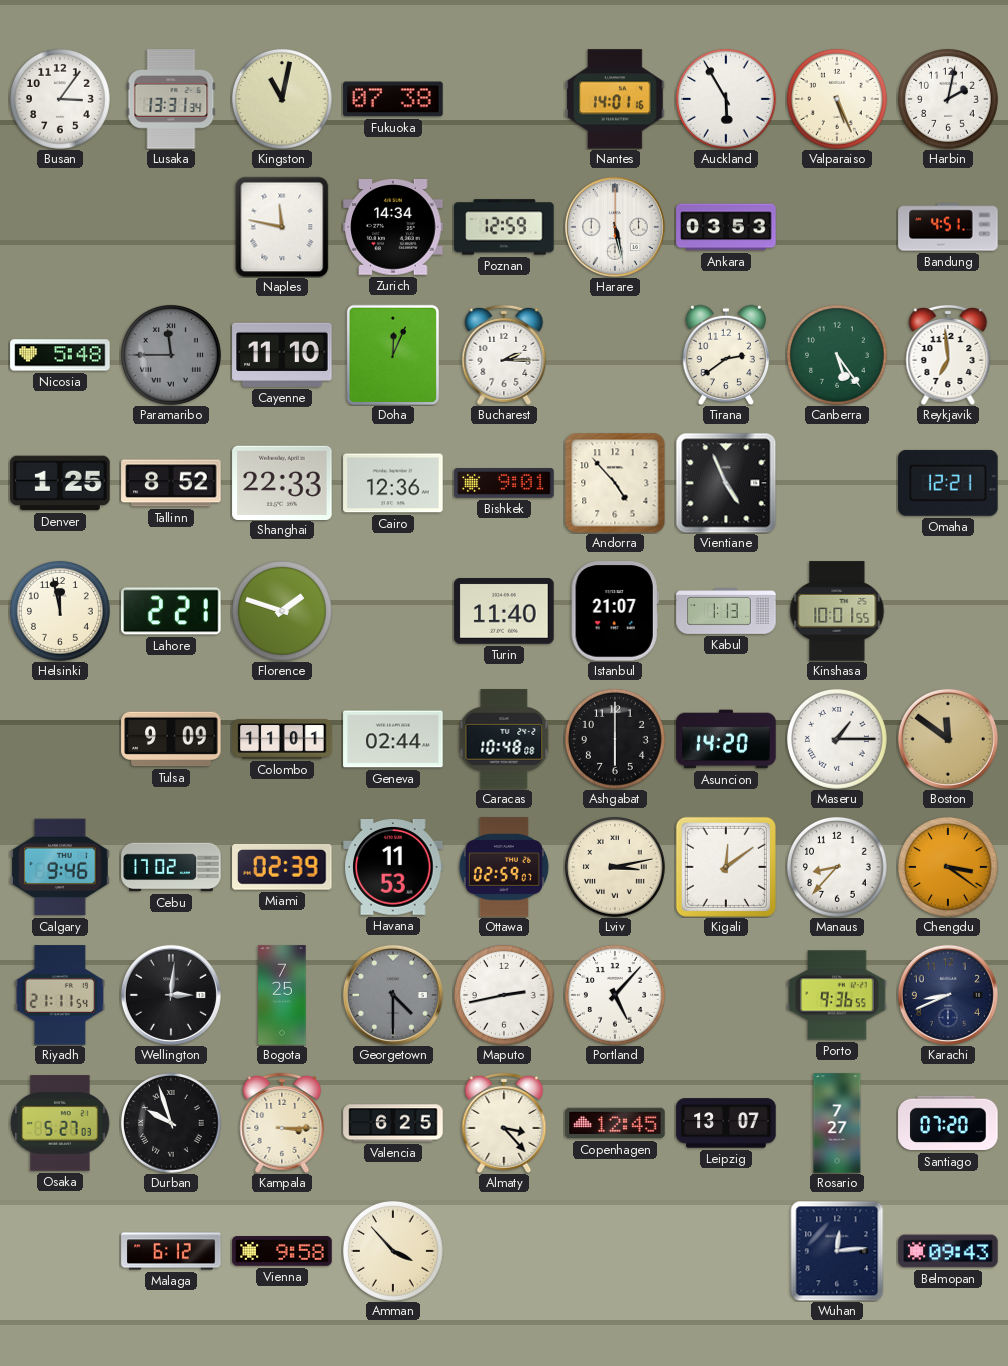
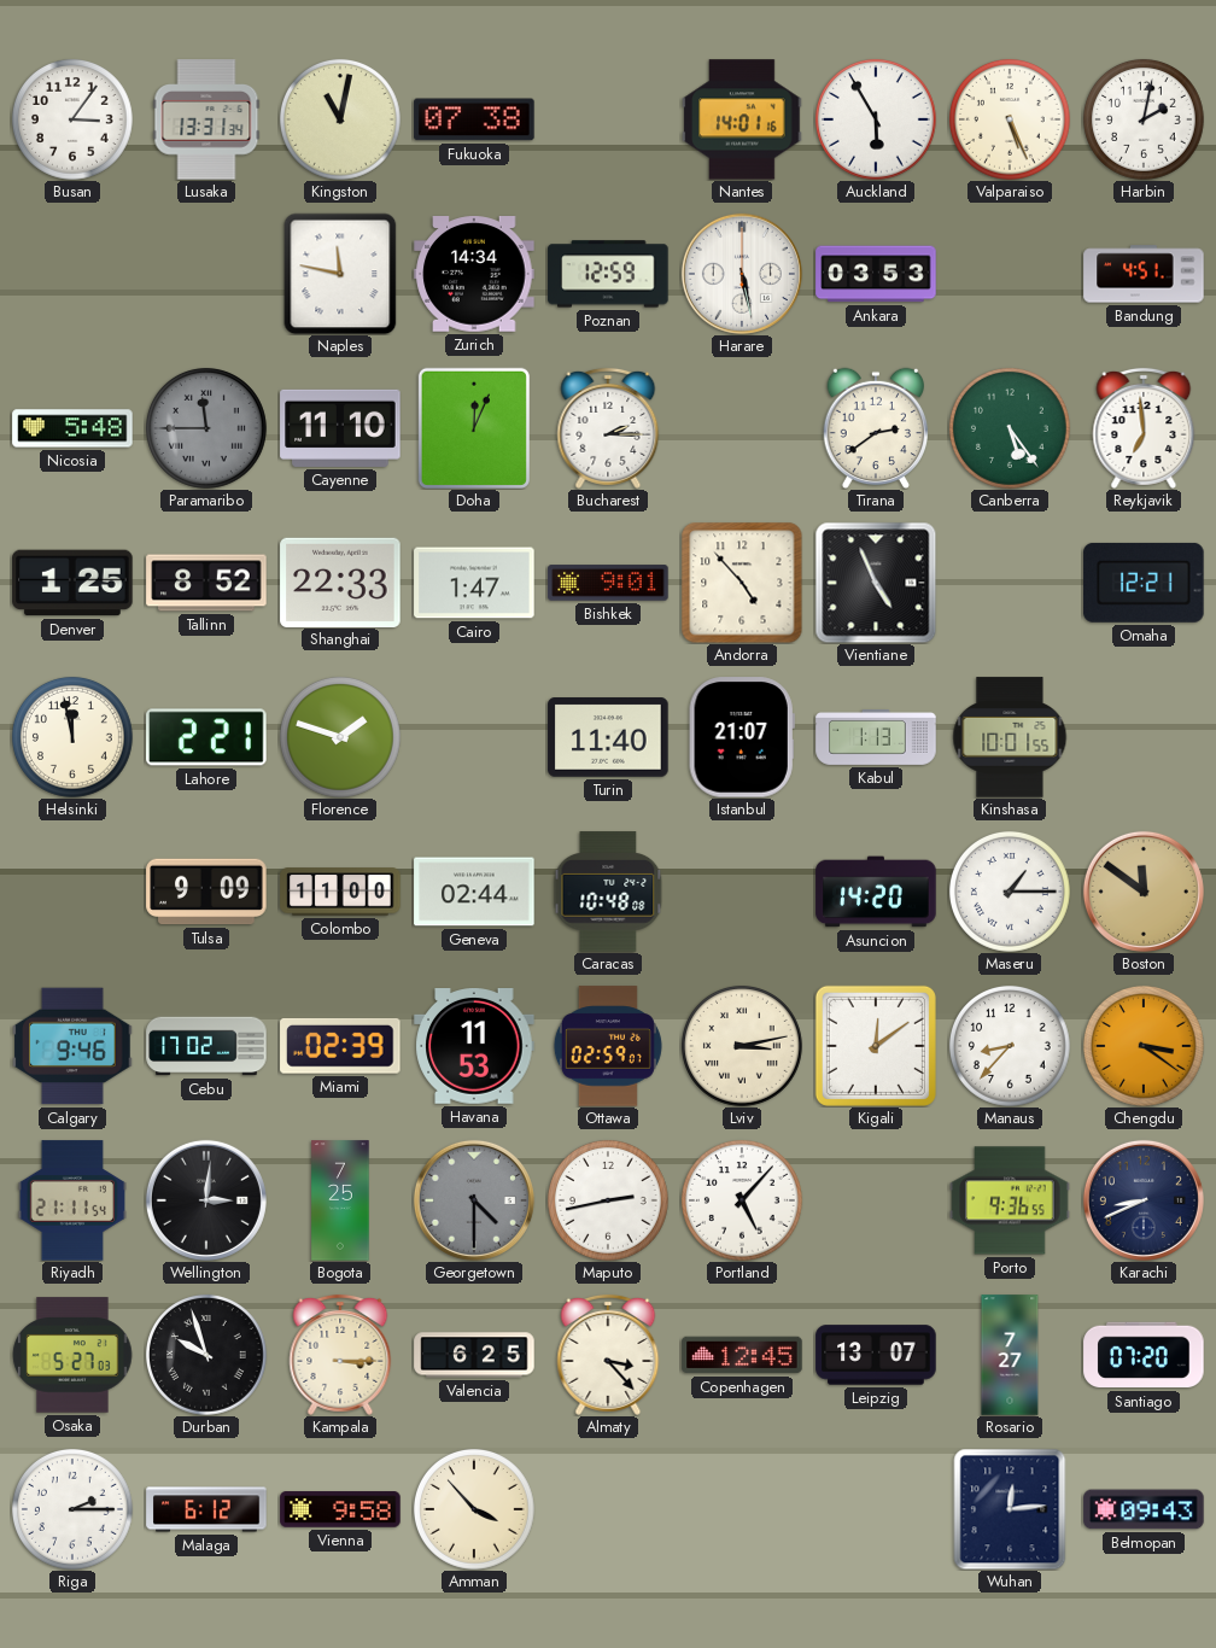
Cairo: 12:36 -> 1:47
Colombo: 11:01 -> 11:00
Ashgabat: 6:00 -> none
Riga: none -> 2:15
